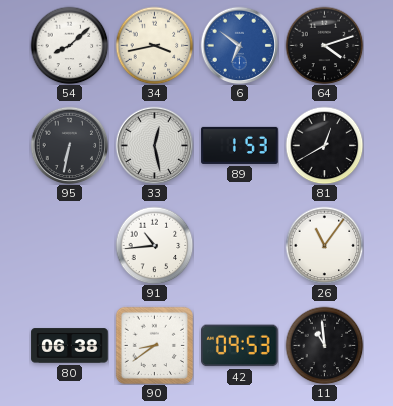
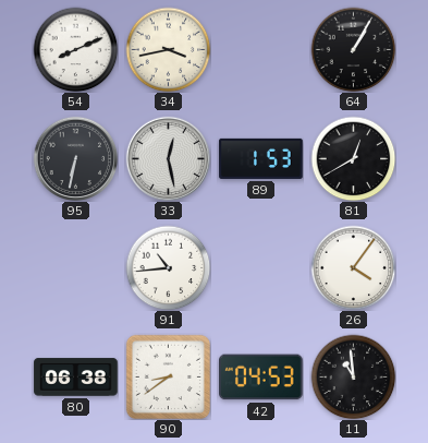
54: 8:08 -> 8:11
6: 6:51 -> none
64: 4:12 -> 1:05
26: 11:06 -> 4:06
42: 09:53 -> 04:53
